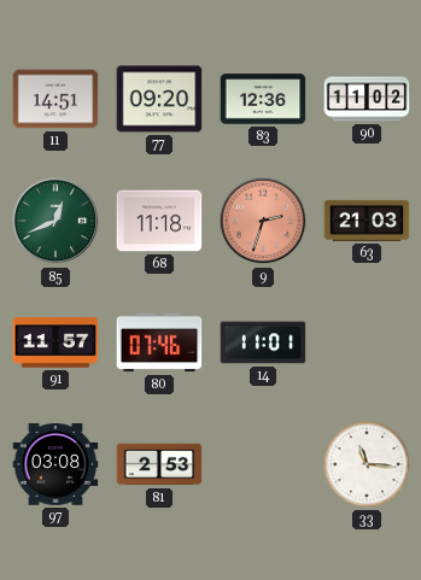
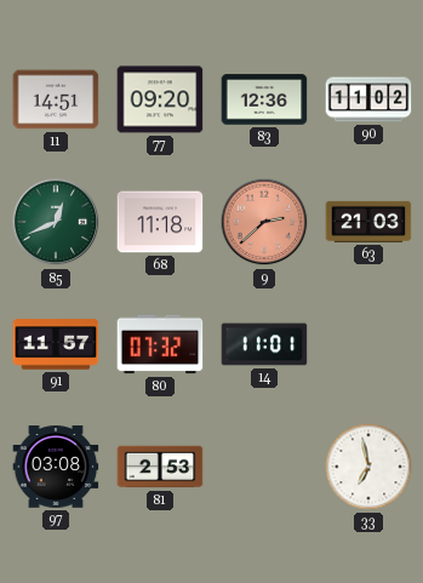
9: 2:33 -> 2:38
80: 07:46 -> 07:32
33: 11:16 -> 6:58
